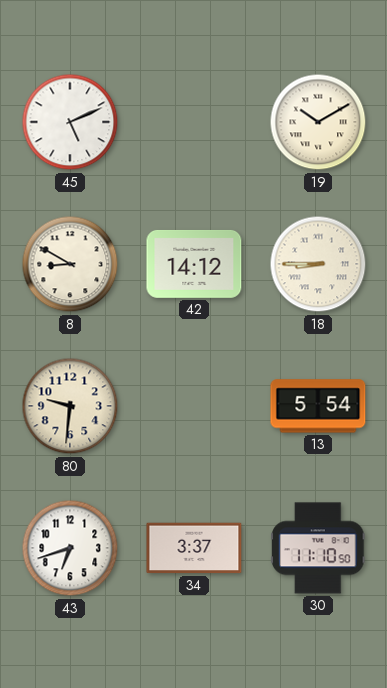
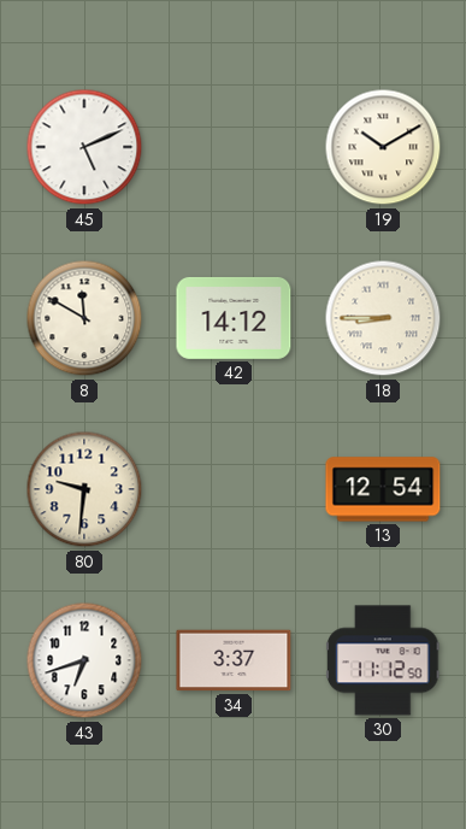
8: 8:50 -> 11:50
13: 5:54 -> 12:54
30: 11:10 -> 11:12
